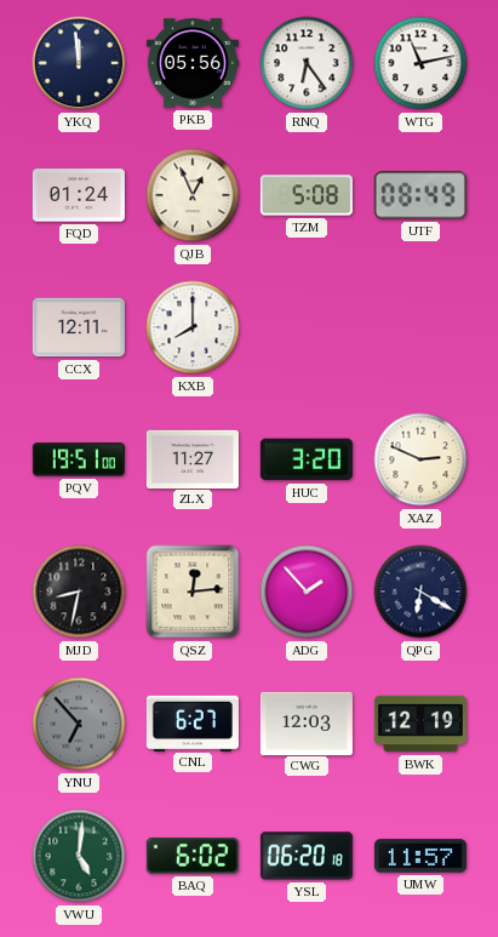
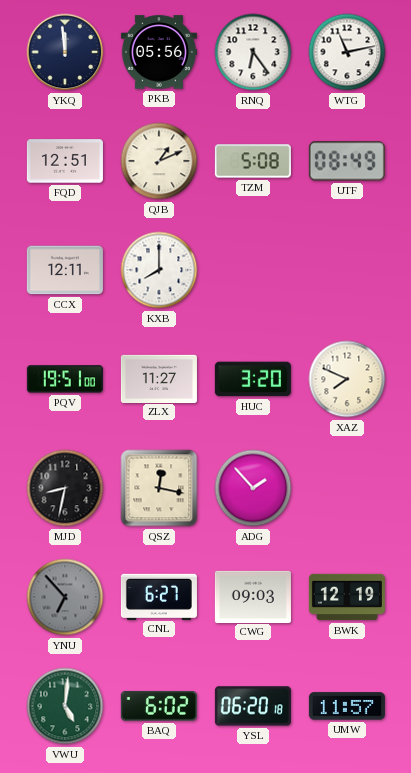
FQD: 01:24 -> 12:51
QJB: 12:56 -> 1:11
XAZ: 2:49 -> 7:49
QSZ: 12:14 -> 12:17
QPG: 6:20 -> none
CWG: 12:03 -> 09:03
